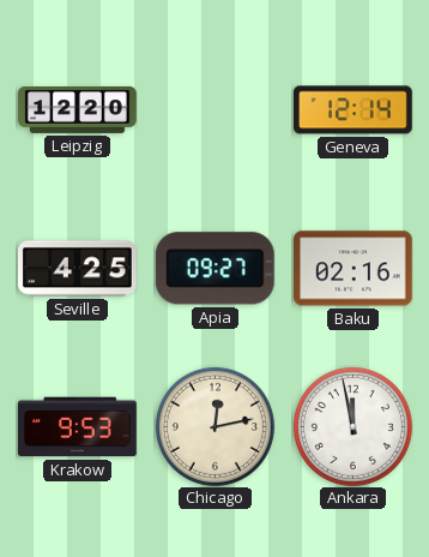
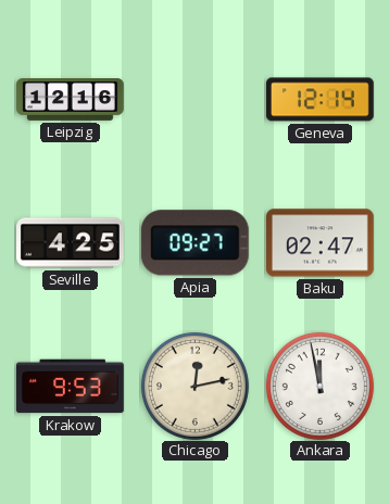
Leipzig: 12:20 -> 12:16
Baku: 02:16 -> 02:47
